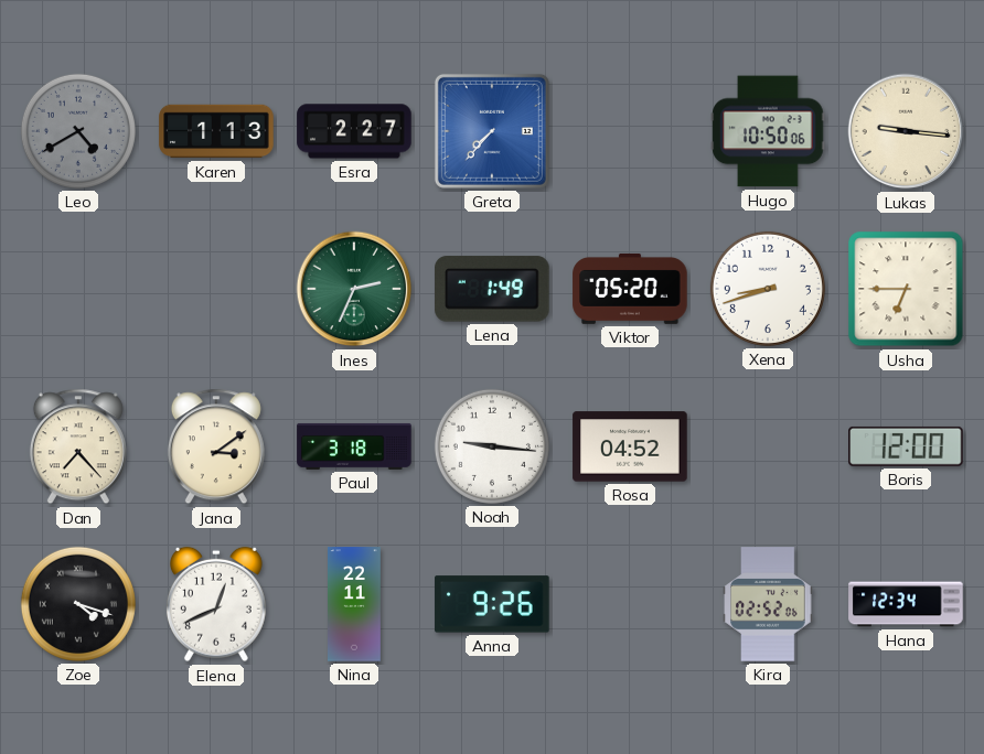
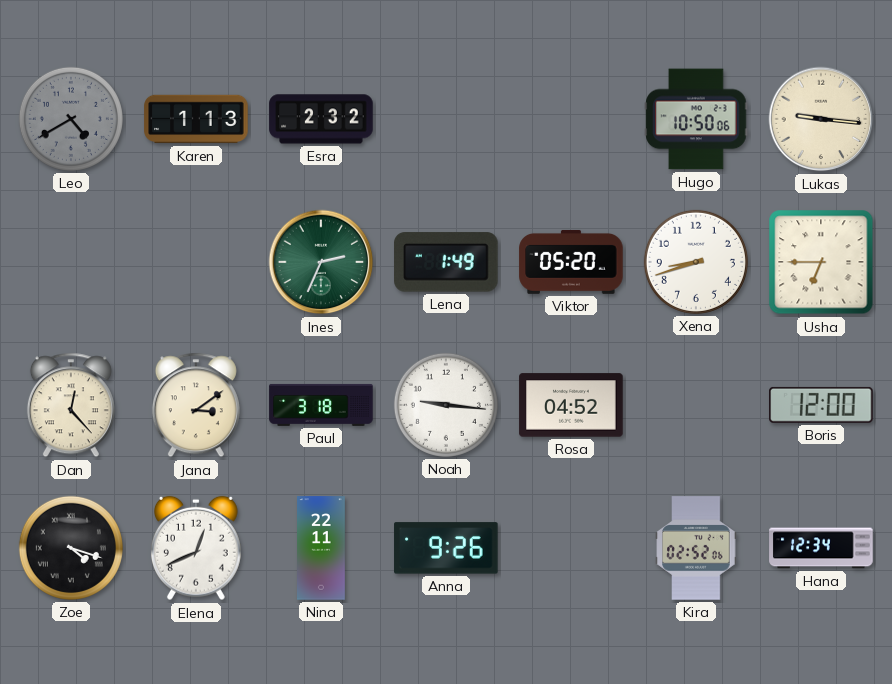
Esra: 2:27 -> 2:32
Greta: 7:37 -> none
Dan: 7:23 -> 12:23
